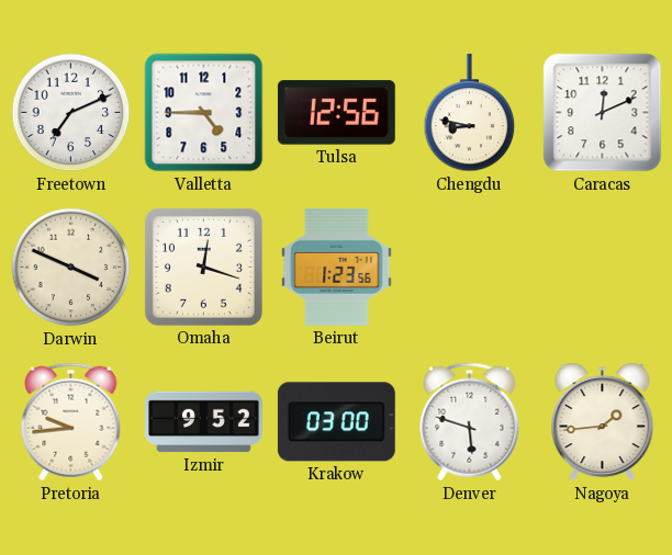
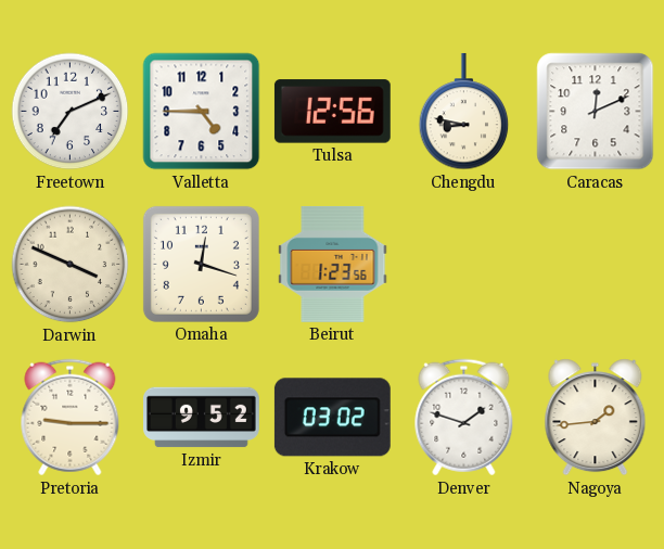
Pretoria: 9:44 -> 9:15
Krakow: 03:00 -> 03:02
Denver: 5:48 -> 1:48
